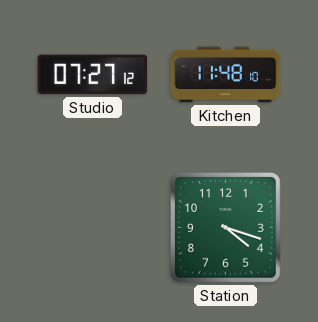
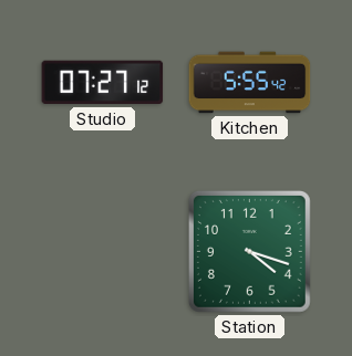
Kitchen: 11:48 -> 5:55
